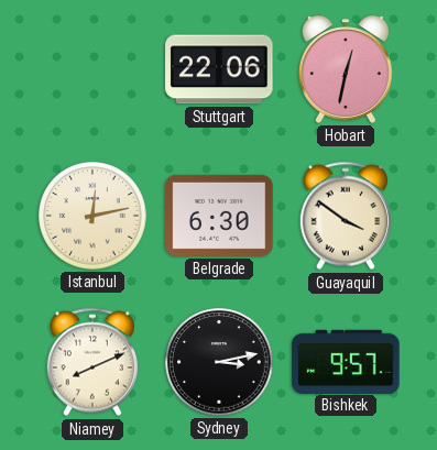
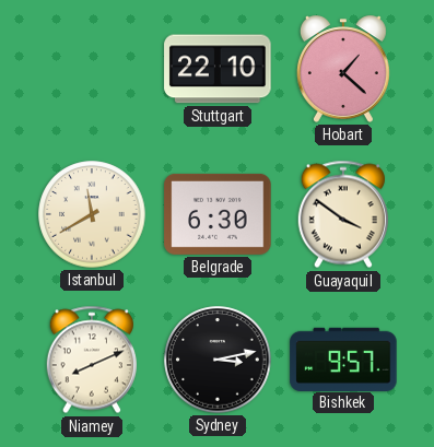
Stuttgart: 22:06 -> 22:10
Hobart: 12:32 -> 1:22
Istanbul: 12:13 -> 11:40
